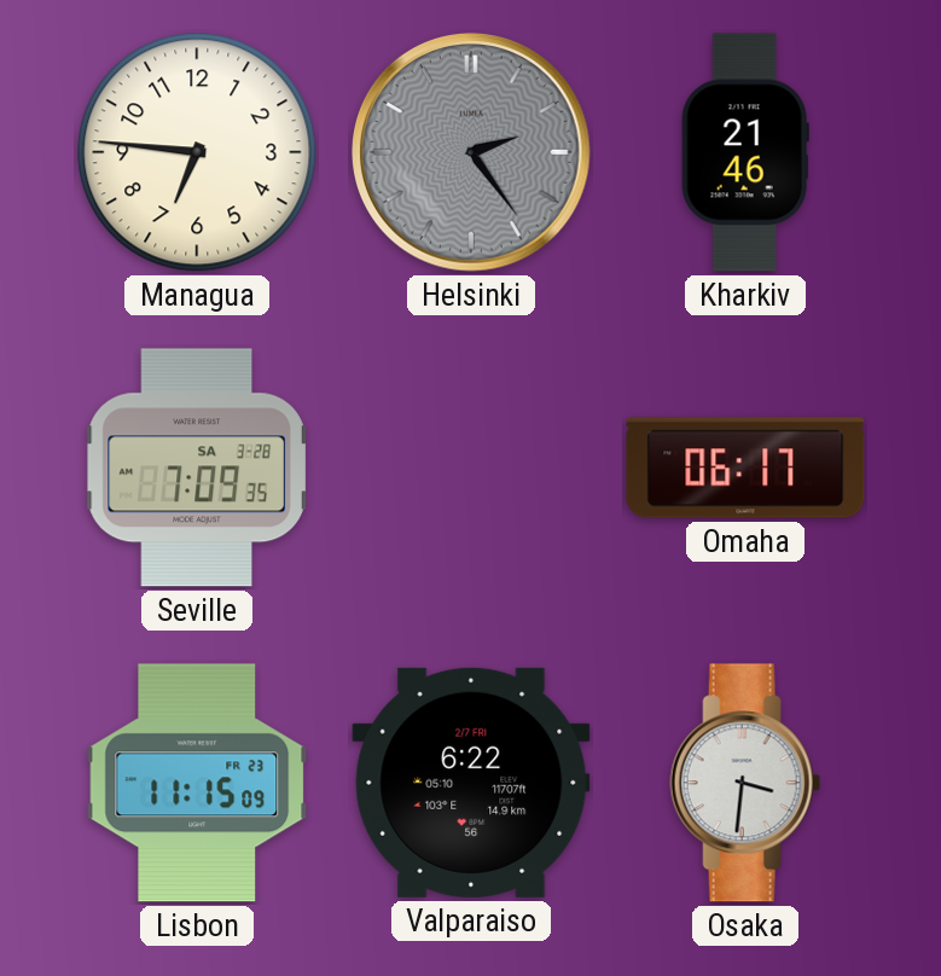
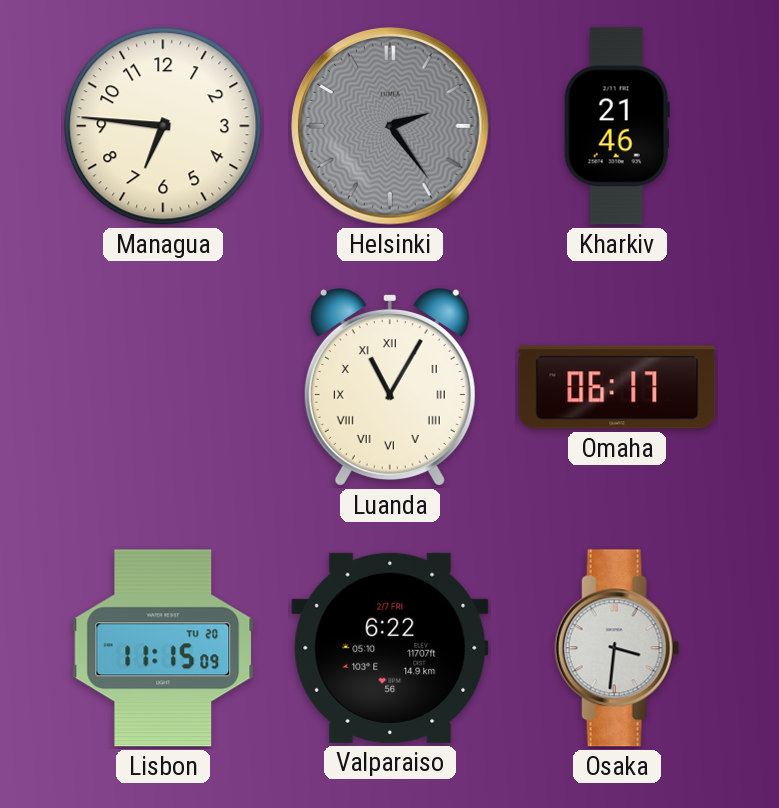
Seville: 7:09 -> none
Luanda: none -> 11:05
Lisbon date: FR 23 -> TU 20
